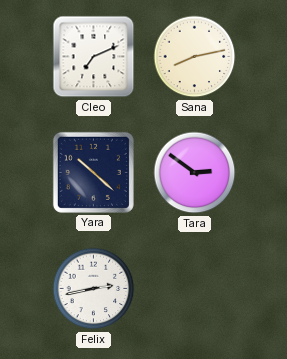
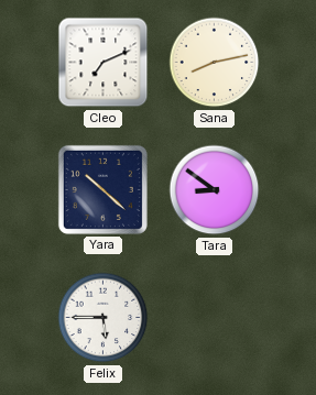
Tara: 2:51 -> 8:51
Felix: 2:43 -> 5:45
